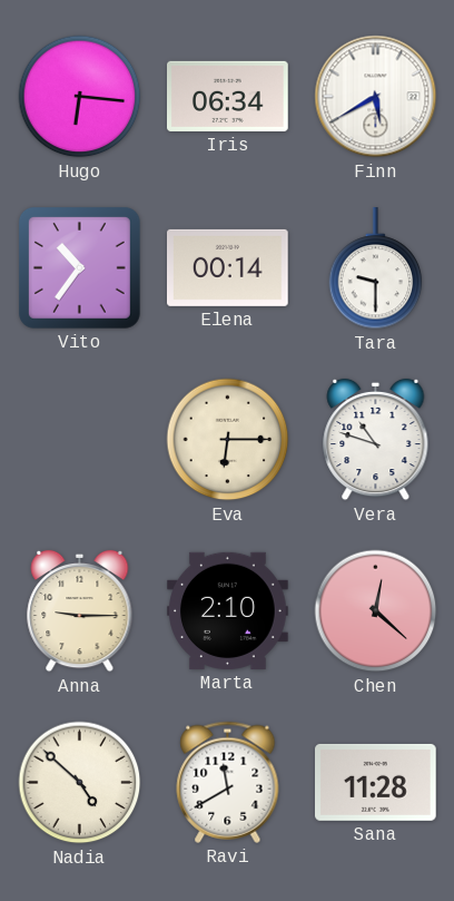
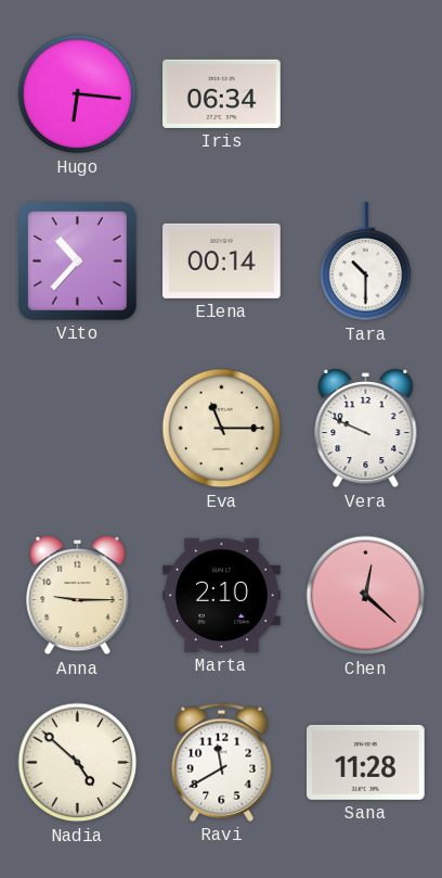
Finn: 5:40 -> none
Vito: 10:36 -> 10:37
Tara: 9:30 -> 10:30
Eva: 6:15 -> 11:15
Vera: 10:48 -> 9:49
